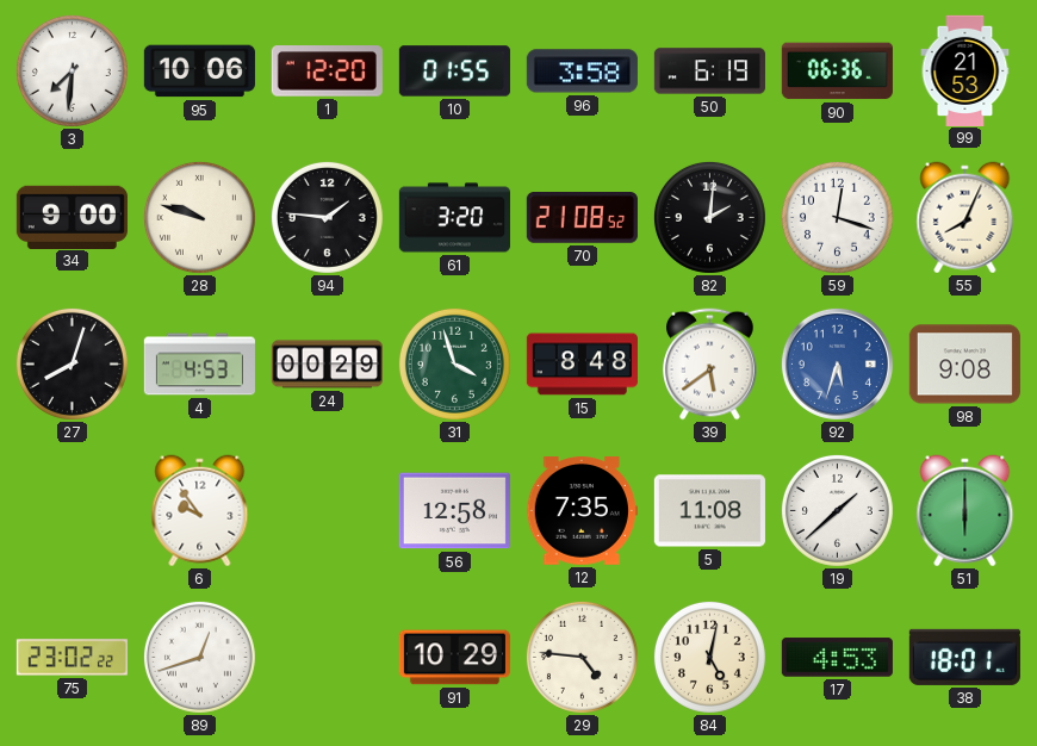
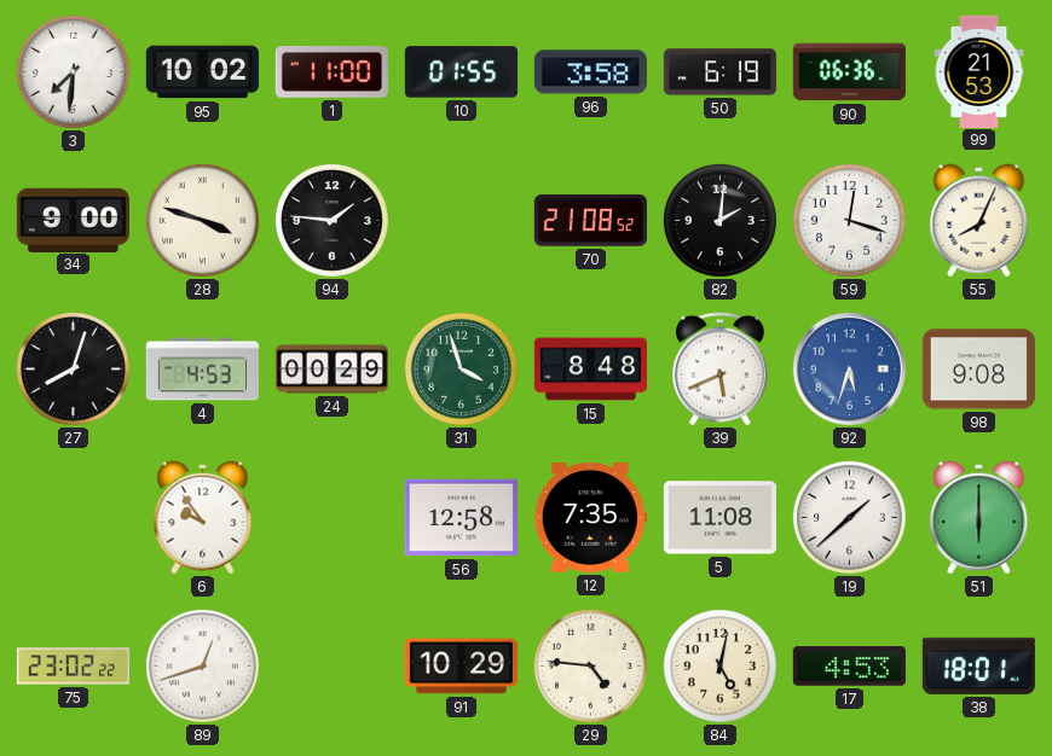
95: 10:06 -> 10:02
1: 12:20 -> 11:00
28: 9:48 -> 3:48
61: 3:20 -> none
39: 5:39 -> 5:41
